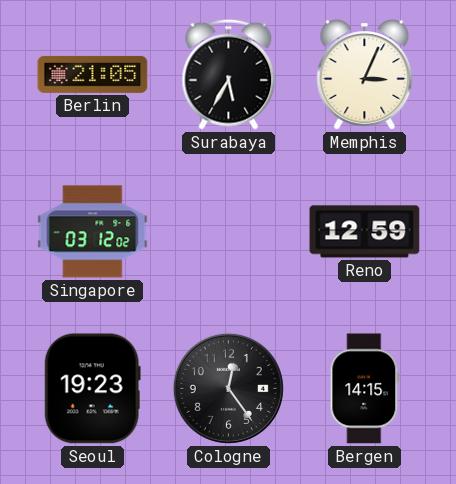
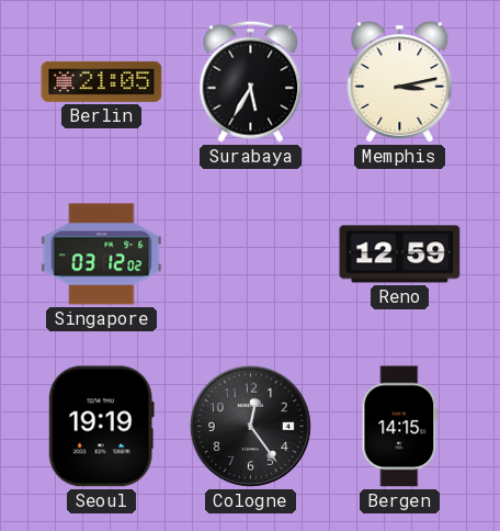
Memphis: 3:04 -> 3:13
Seoul: 19:23 -> 19:19
